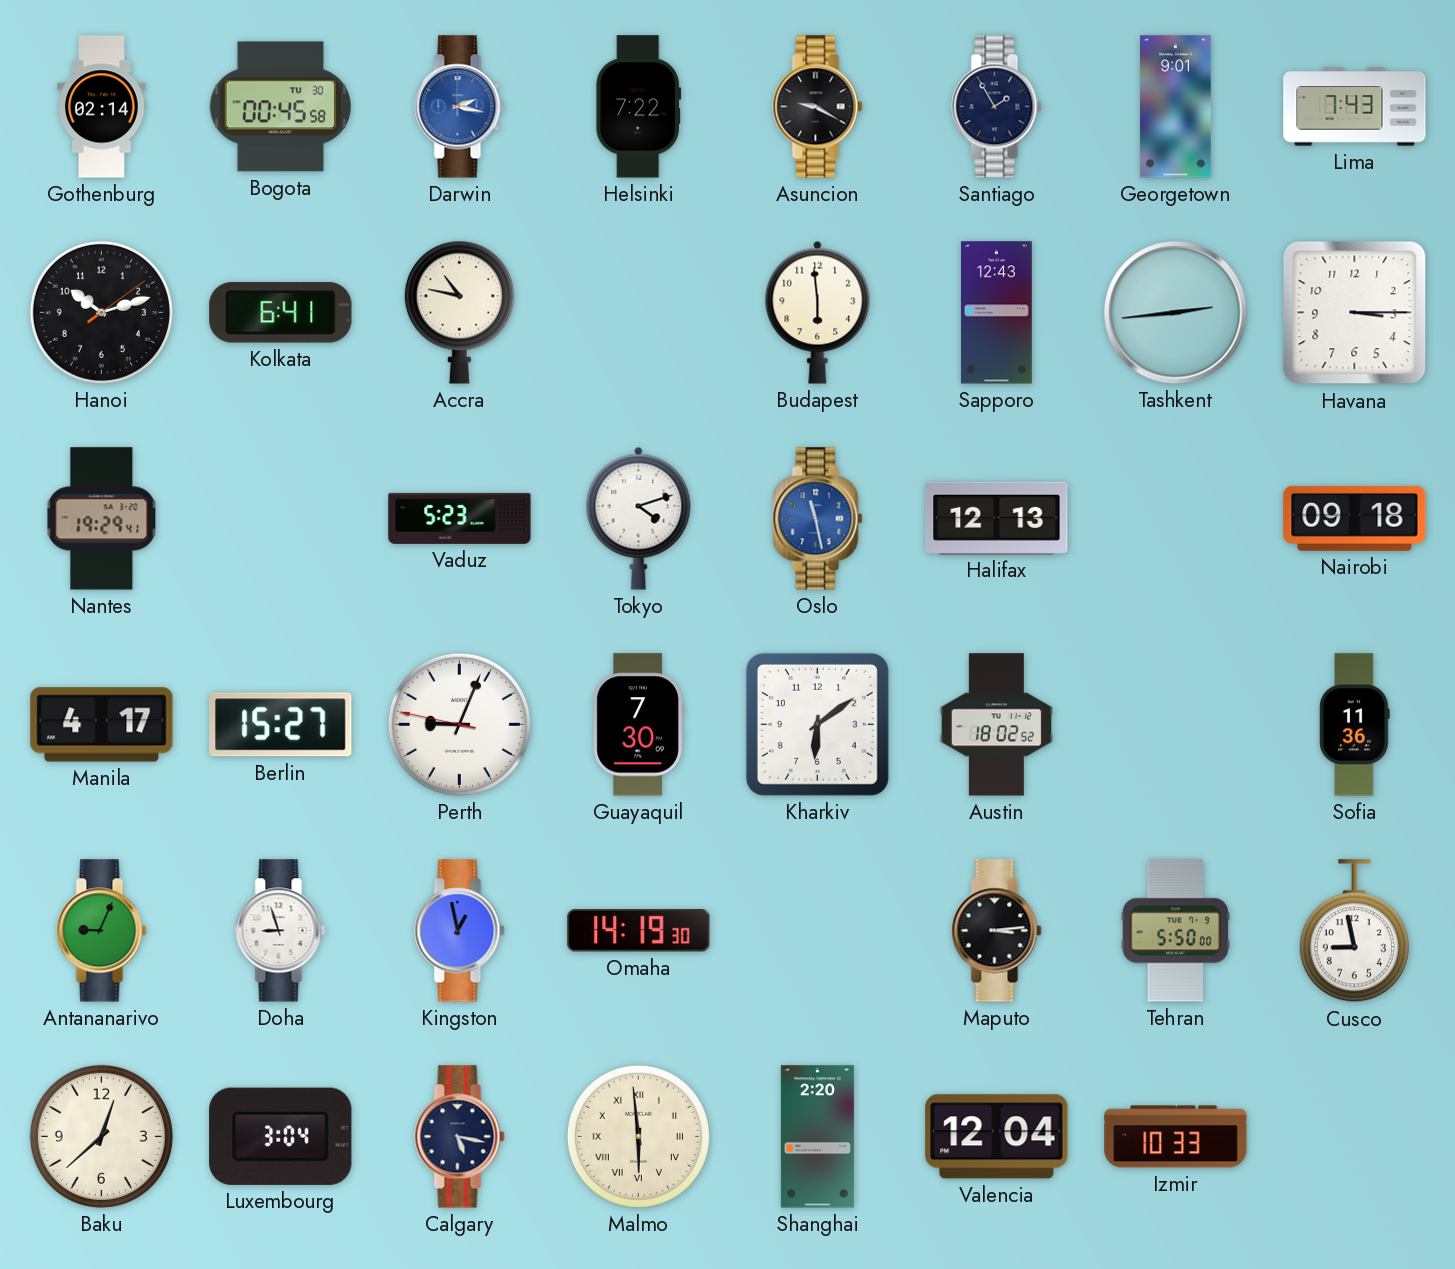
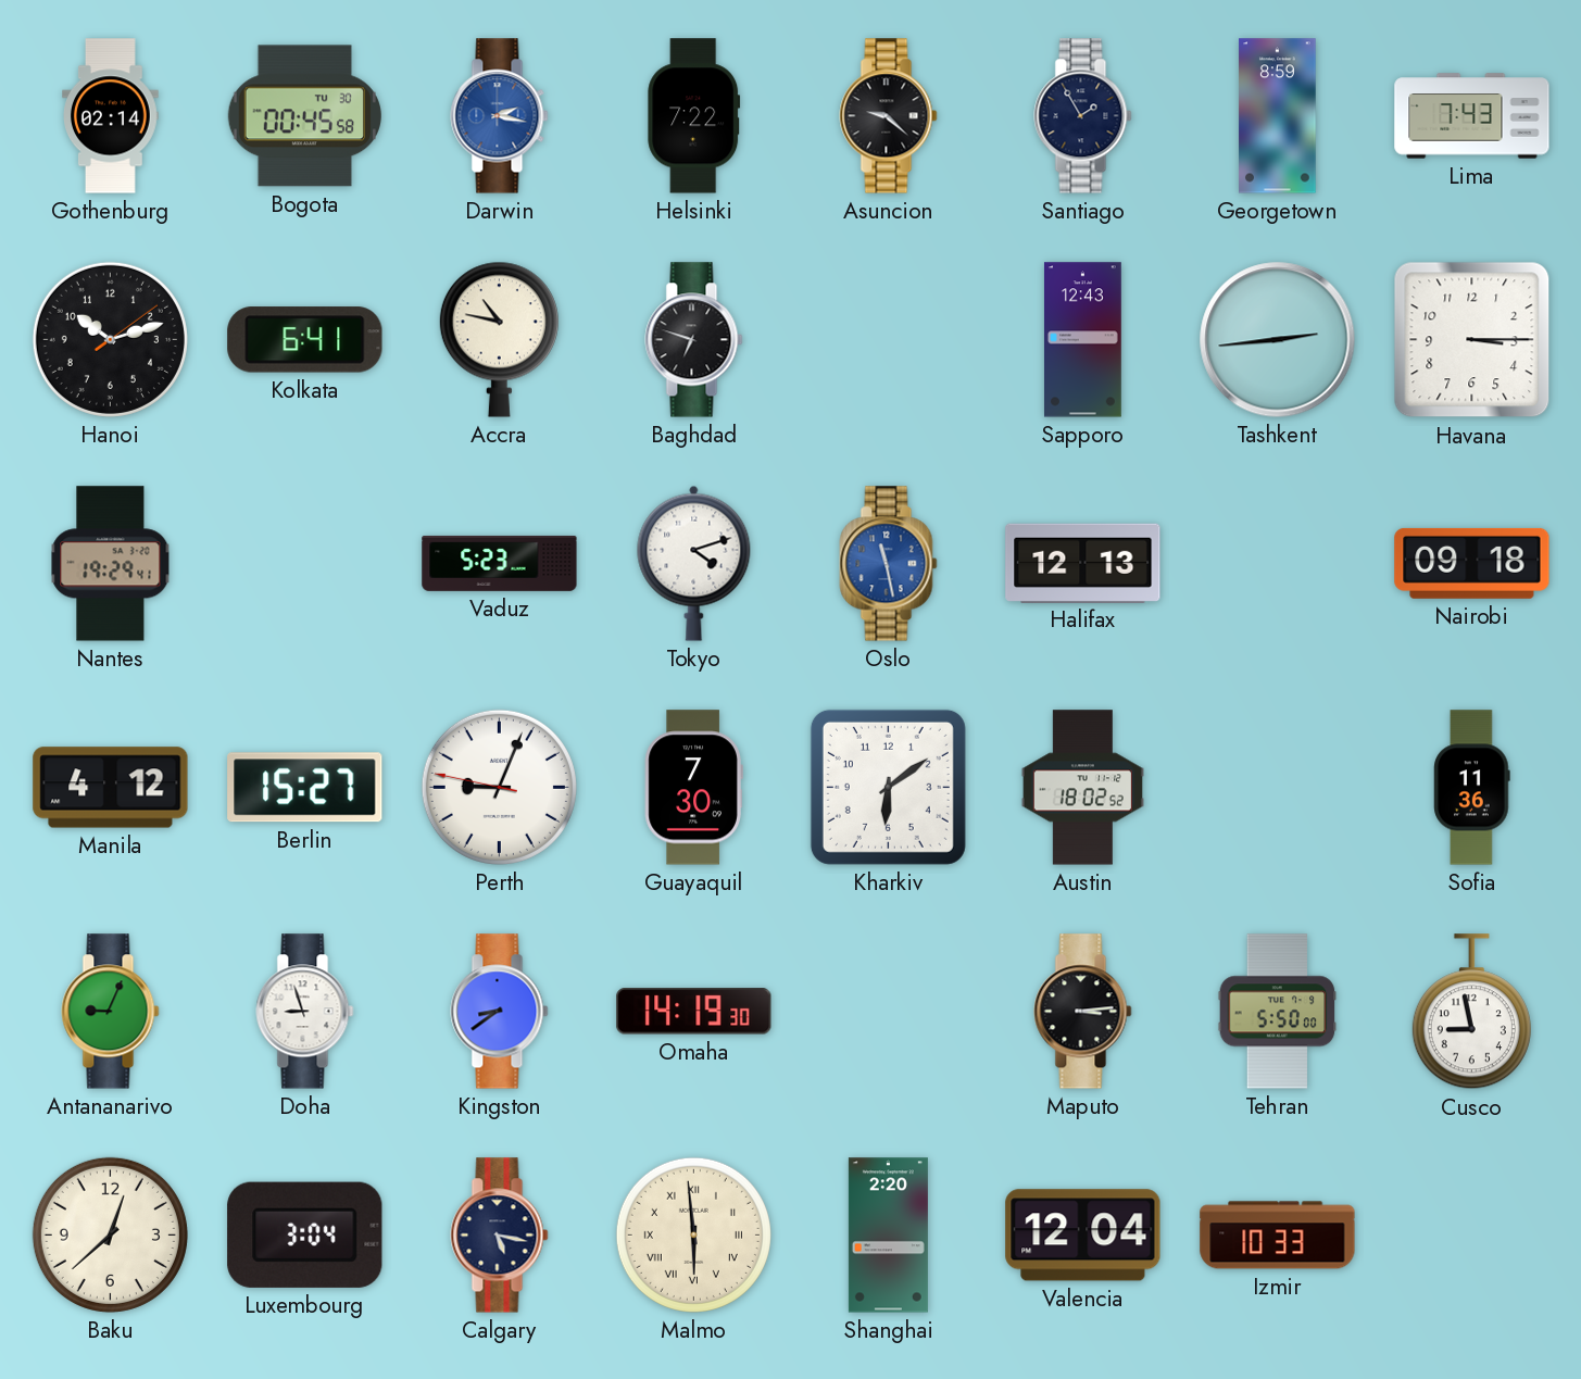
Asuncion: 9:20 -> 9:22
Georgetown: 9:01 -> 8:59
Baghdad: none -> 6:48
Budapest: 5:59 -> none
Manila: 4:17 -> 4:12
Kingston: 12:58 -> 8:39
